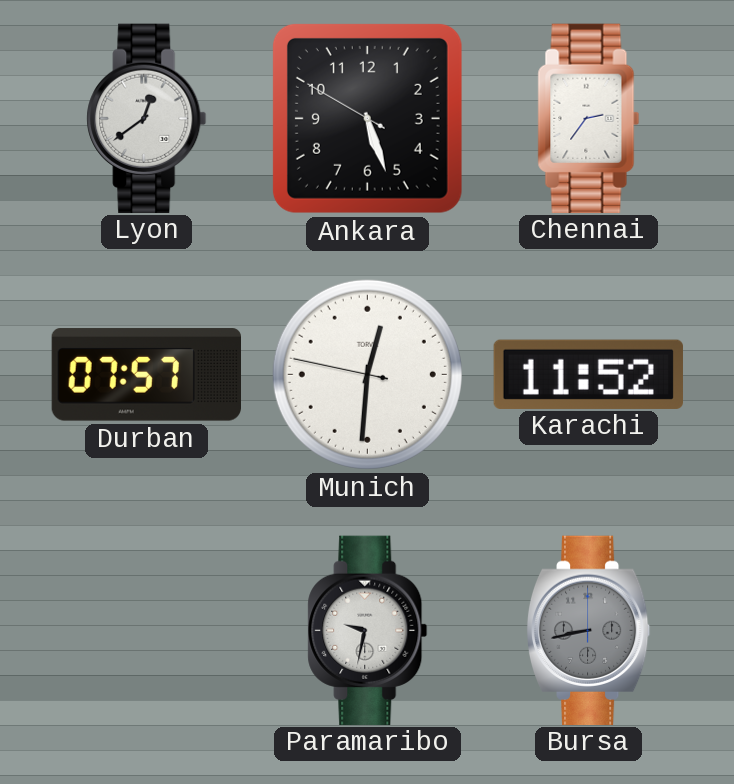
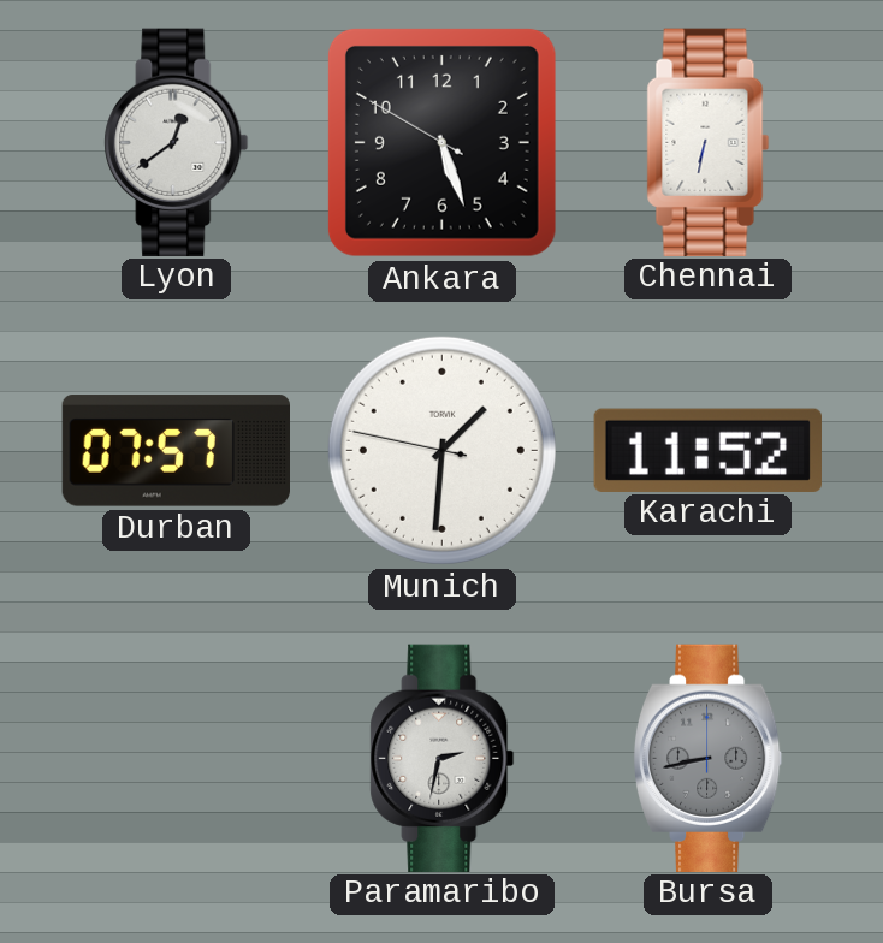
Chennai: 2:36 -> 6:32
Munich: 12:30 -> 1:30
Paramaribo: 9:32 -> 2:32
